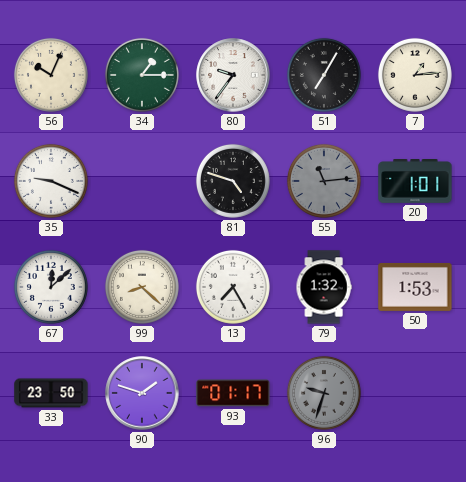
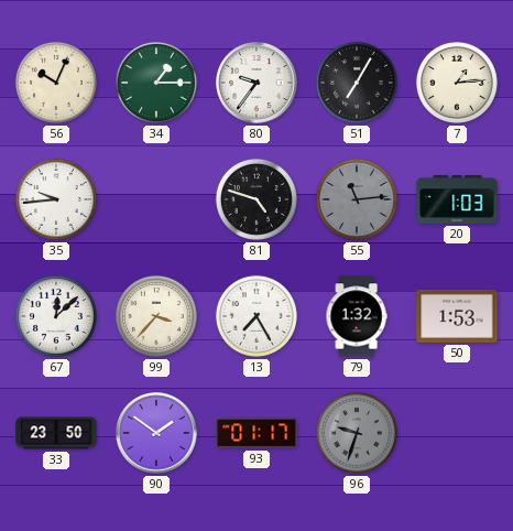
35: 9:19 -> 9:44
20: 1:01 -> 1:03
99: 8:22 -> 3:37
90: 1:48 -> 1:51
